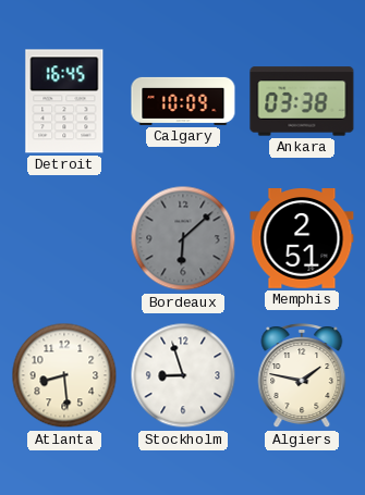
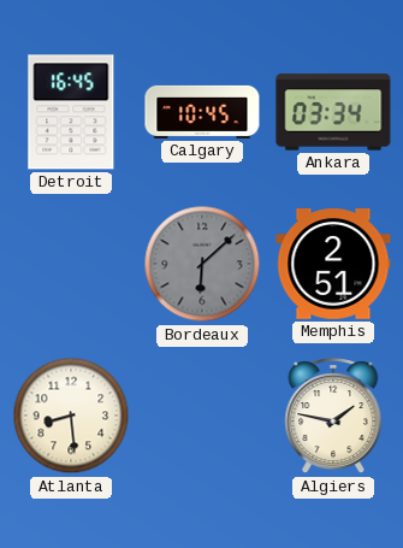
Calgary: 10:09 -> 10:45
Ankara: 03:38 -> 03:34
Stockholm: 8:57 -> none
